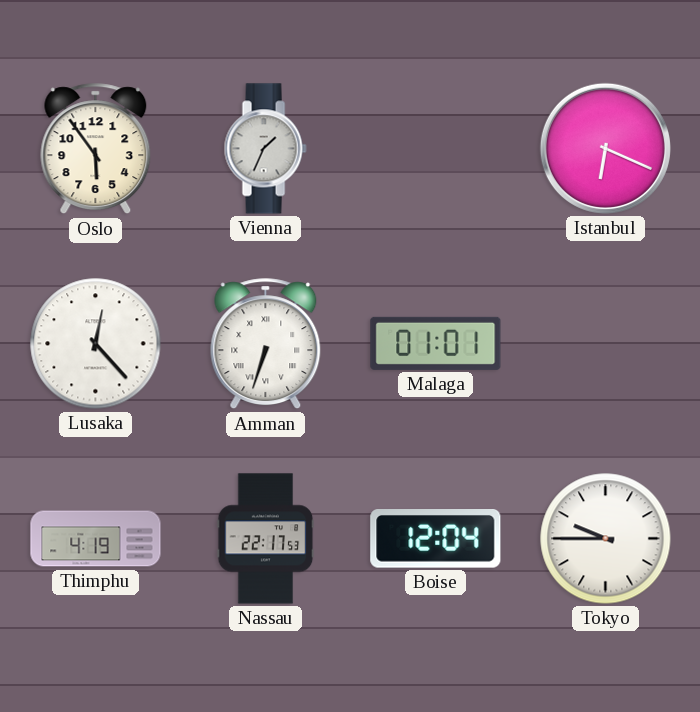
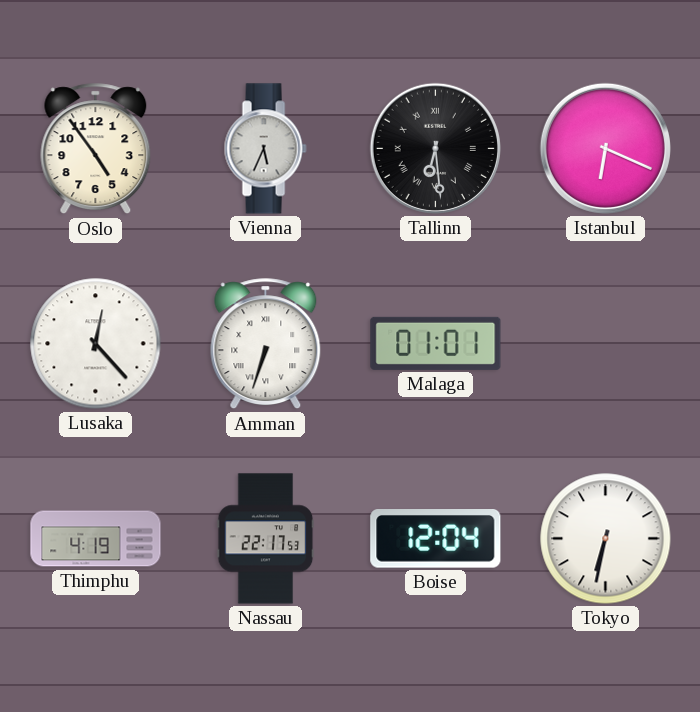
Oslo: 5:54 -> 4:54
Vienna: 1:34 -> 5:34
Tallinn: none -> 6:29
Tokyo: 9:45 -> 6:32
